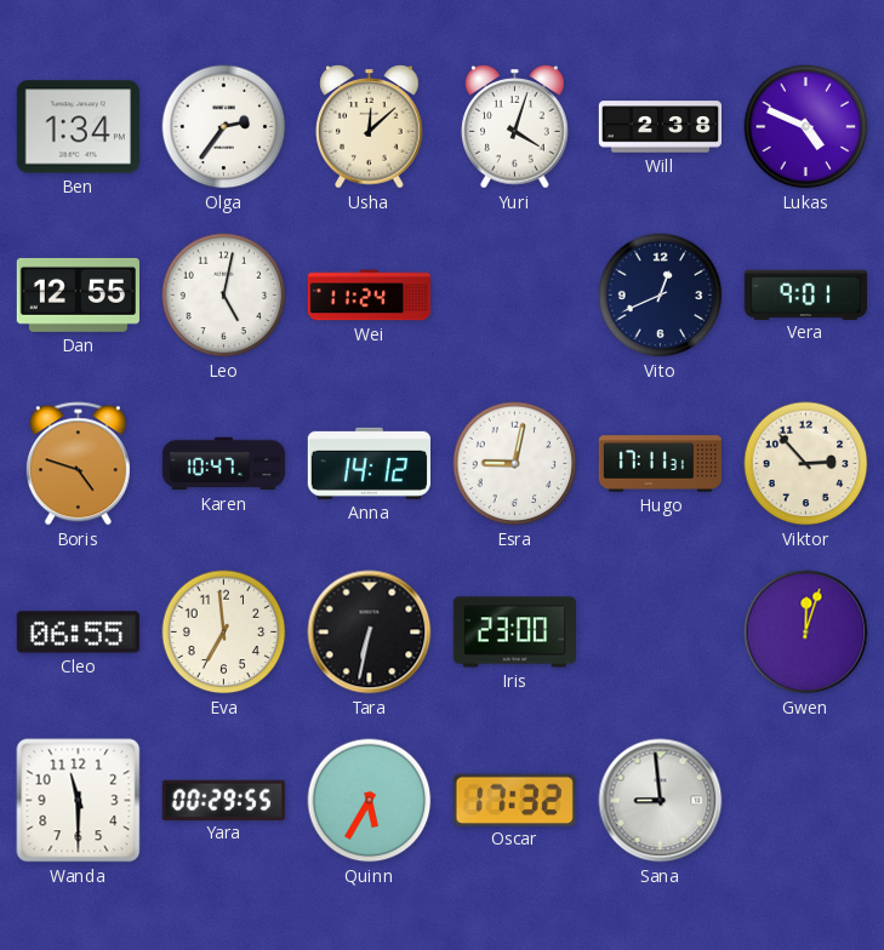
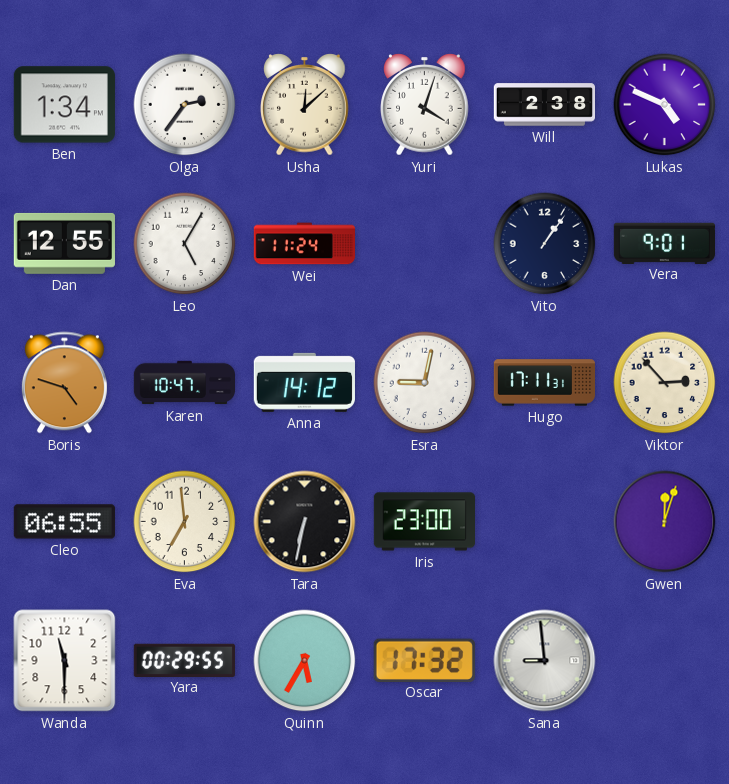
Leo: 5:02 -> 5:05
Vito: 12:41 -> 1:06
